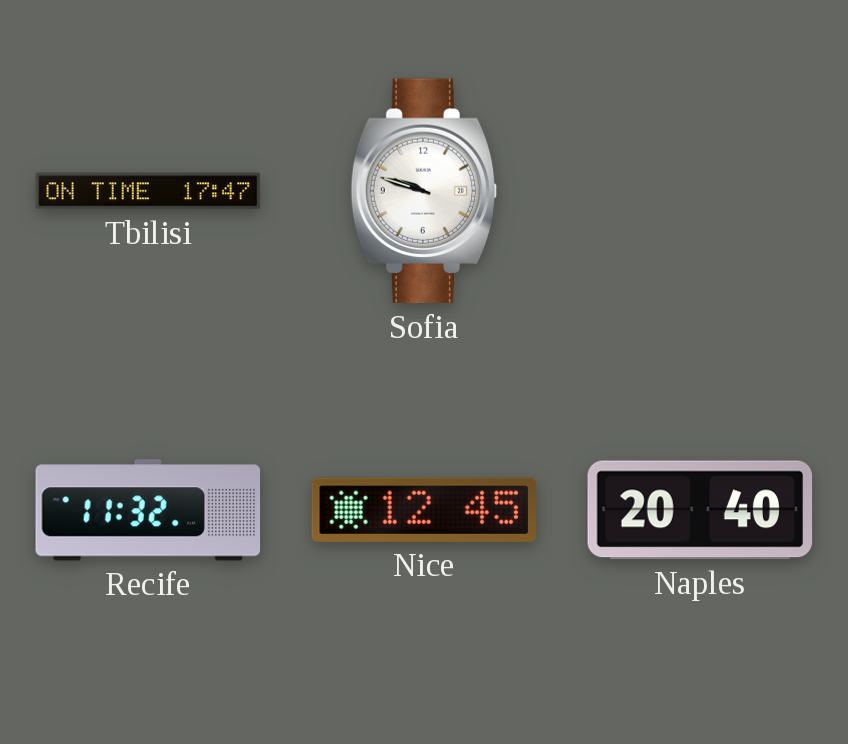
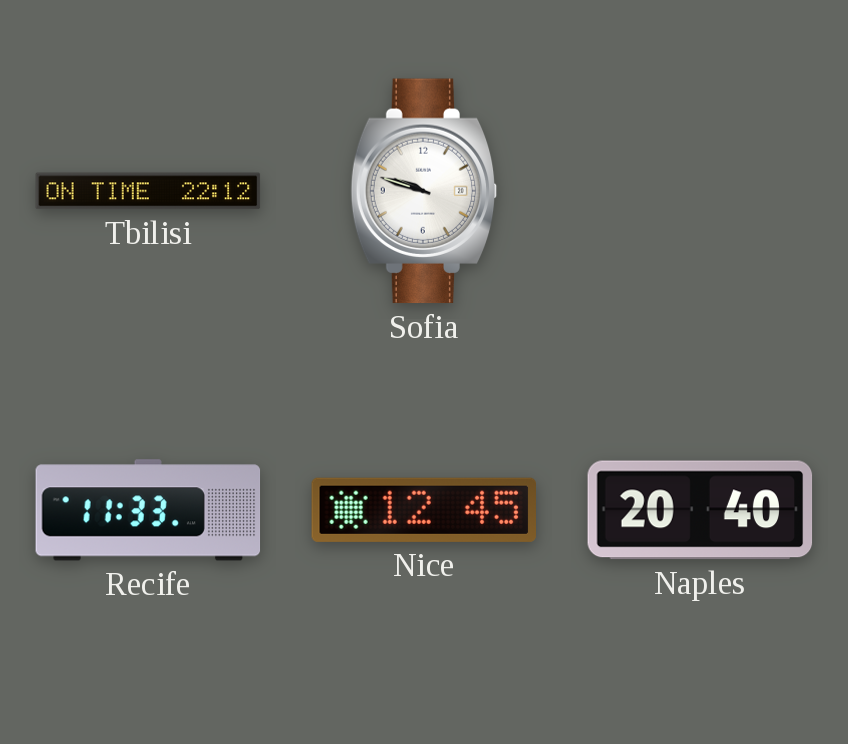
Tbilisi: 17:47 -> 22:12
Recife: 11:32 -> 11:33
